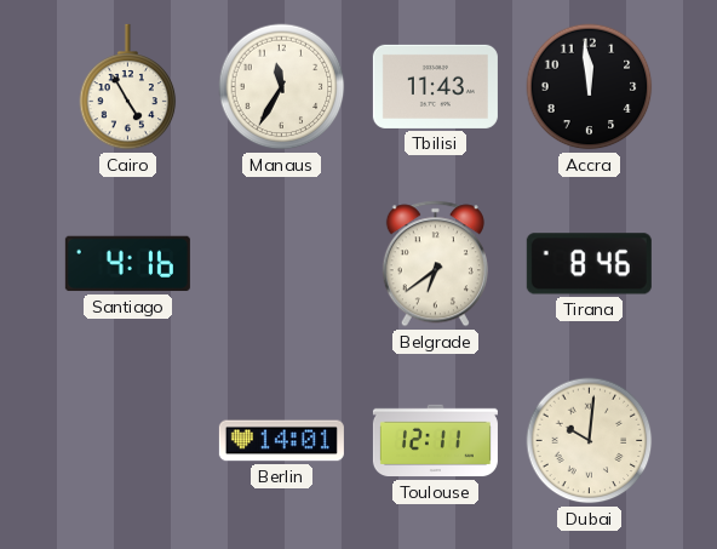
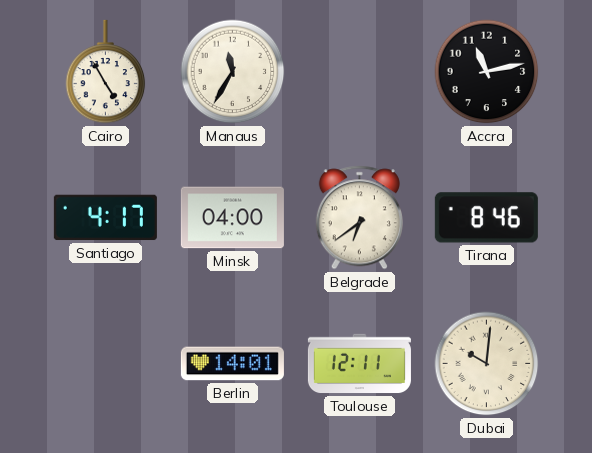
Tbilisi: 11:43 -> none
Accra: 11:59 -> 11:13
Santiago: 4:16 -> 4:17
Minsk: none -> 04:00
